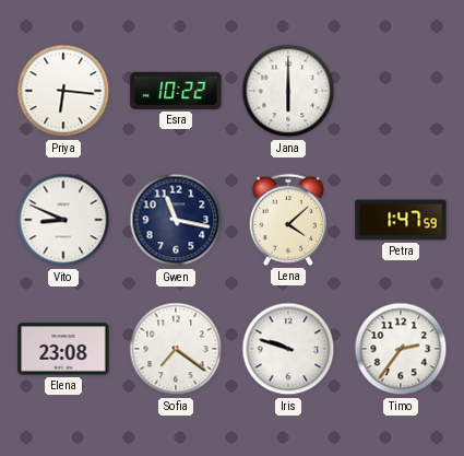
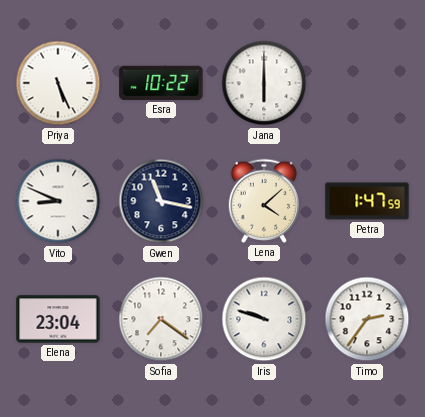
Priya: 6:16 -> 5:26
Elena: 23:08 -> 23:04
